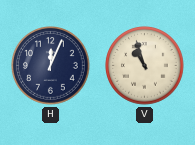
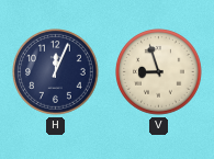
V: 10:57 -> 8:57
